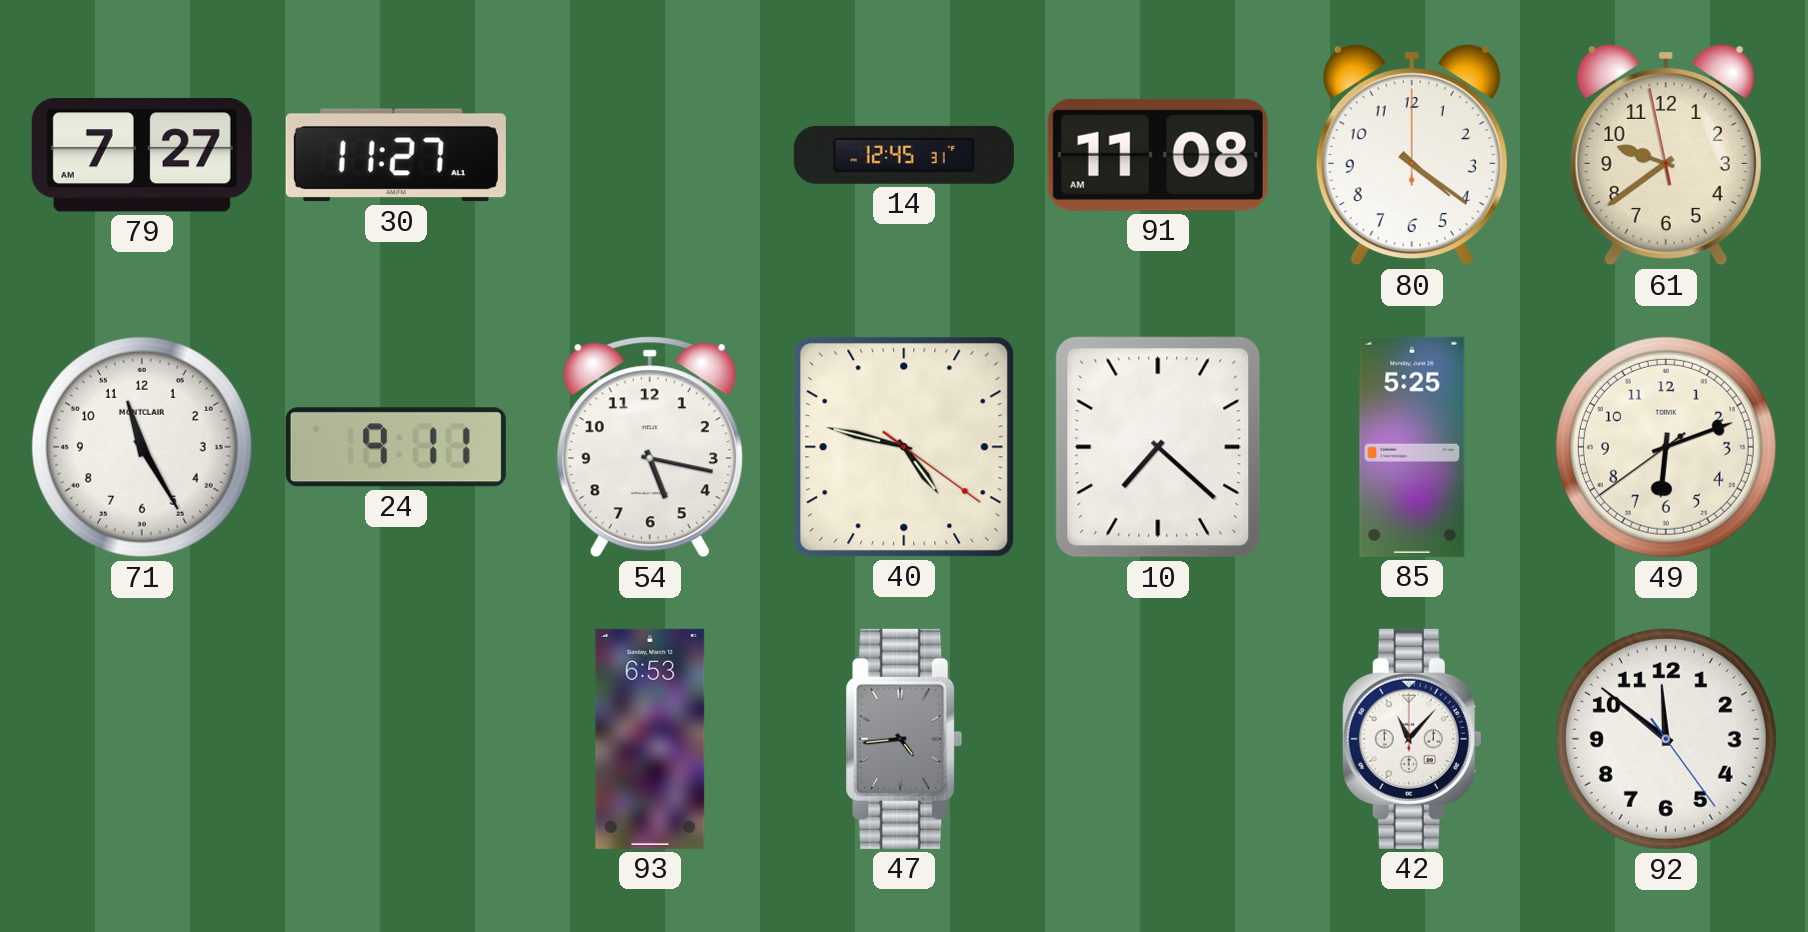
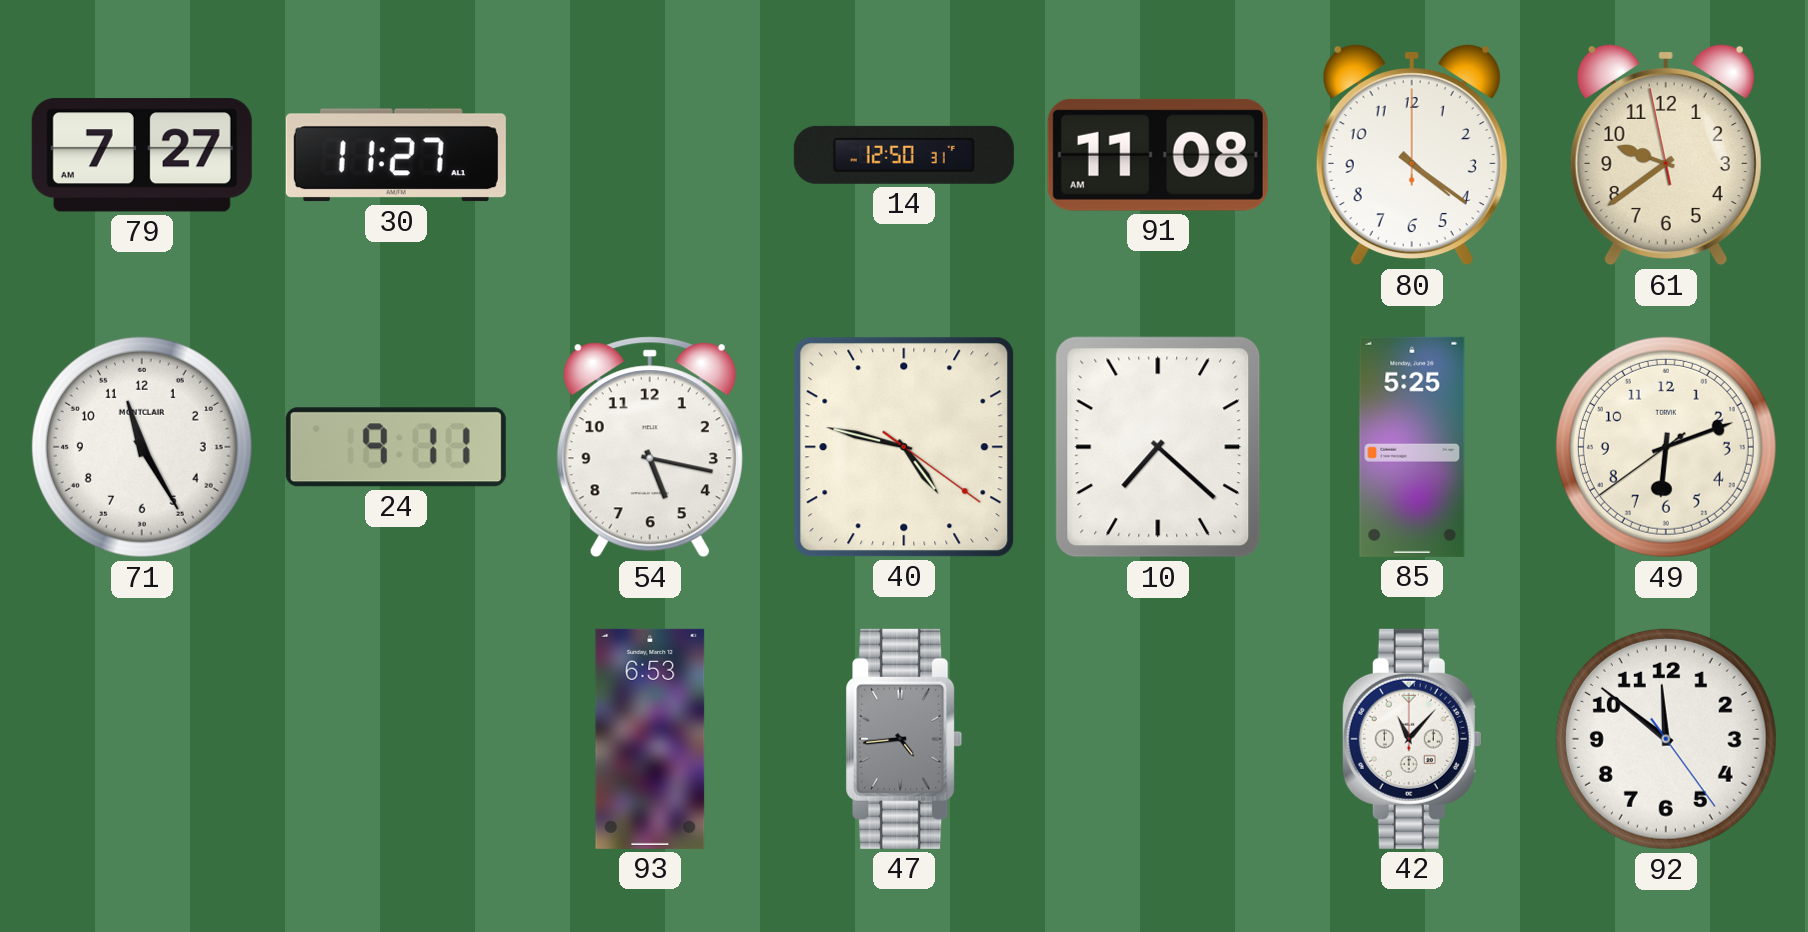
14: 12:45 -> 12:50
